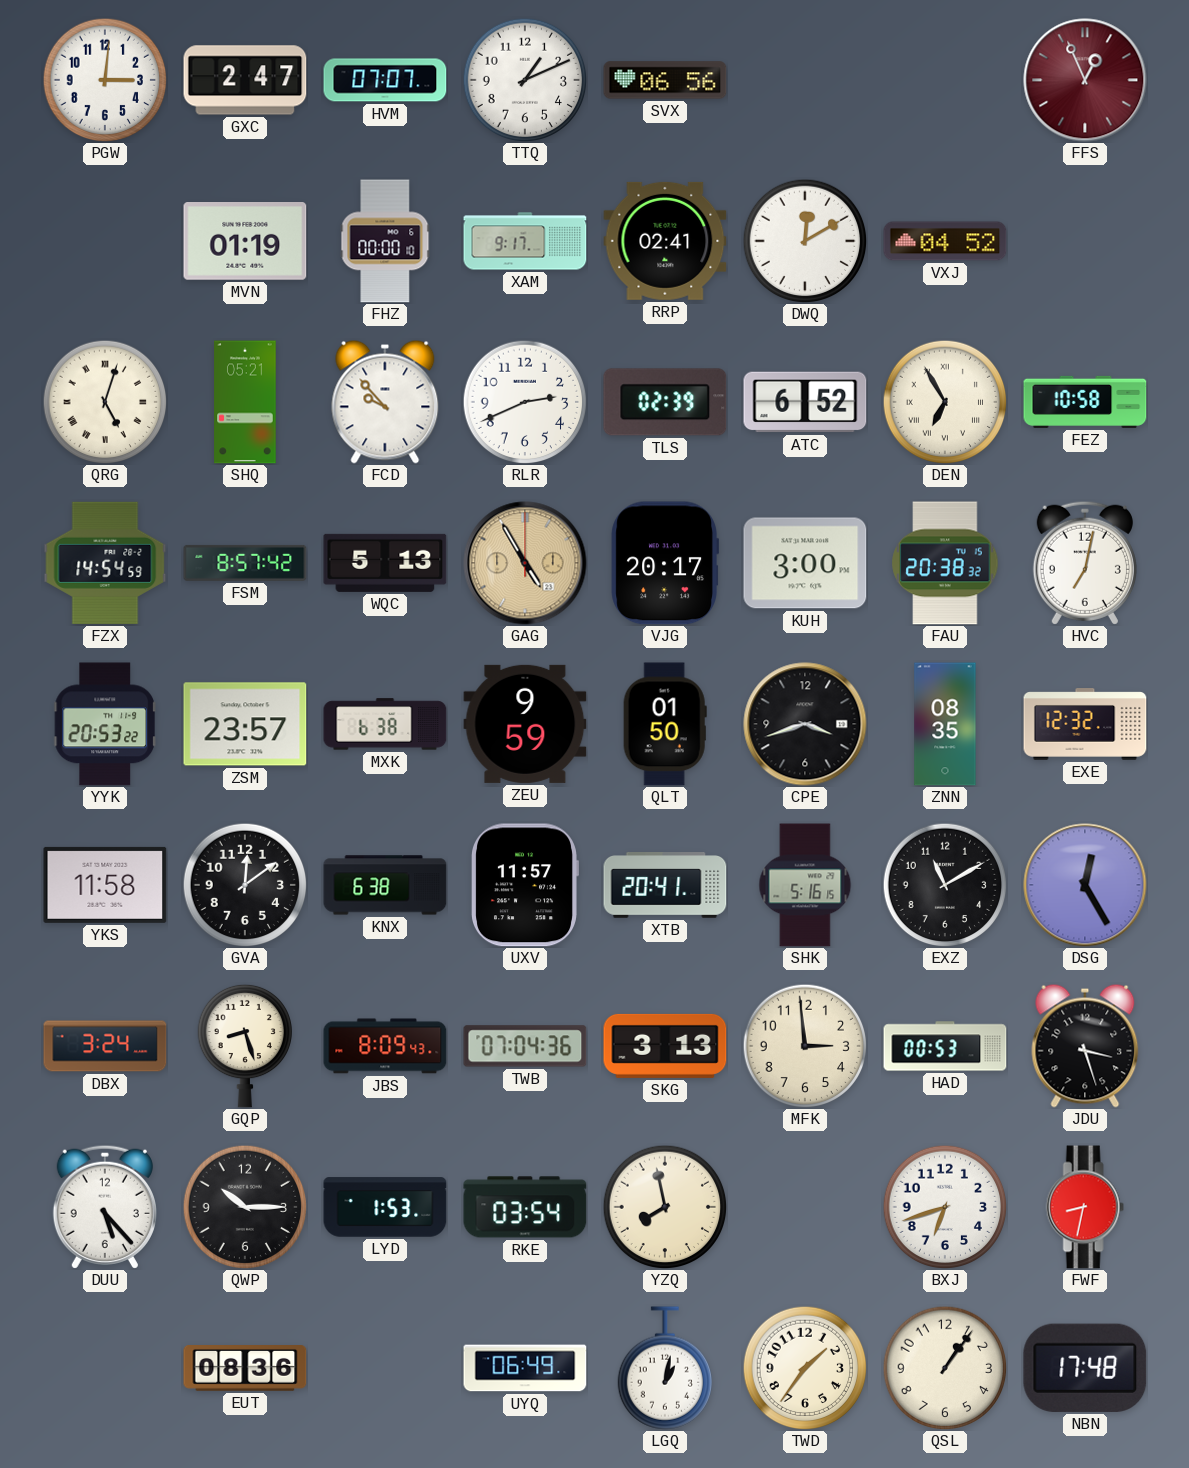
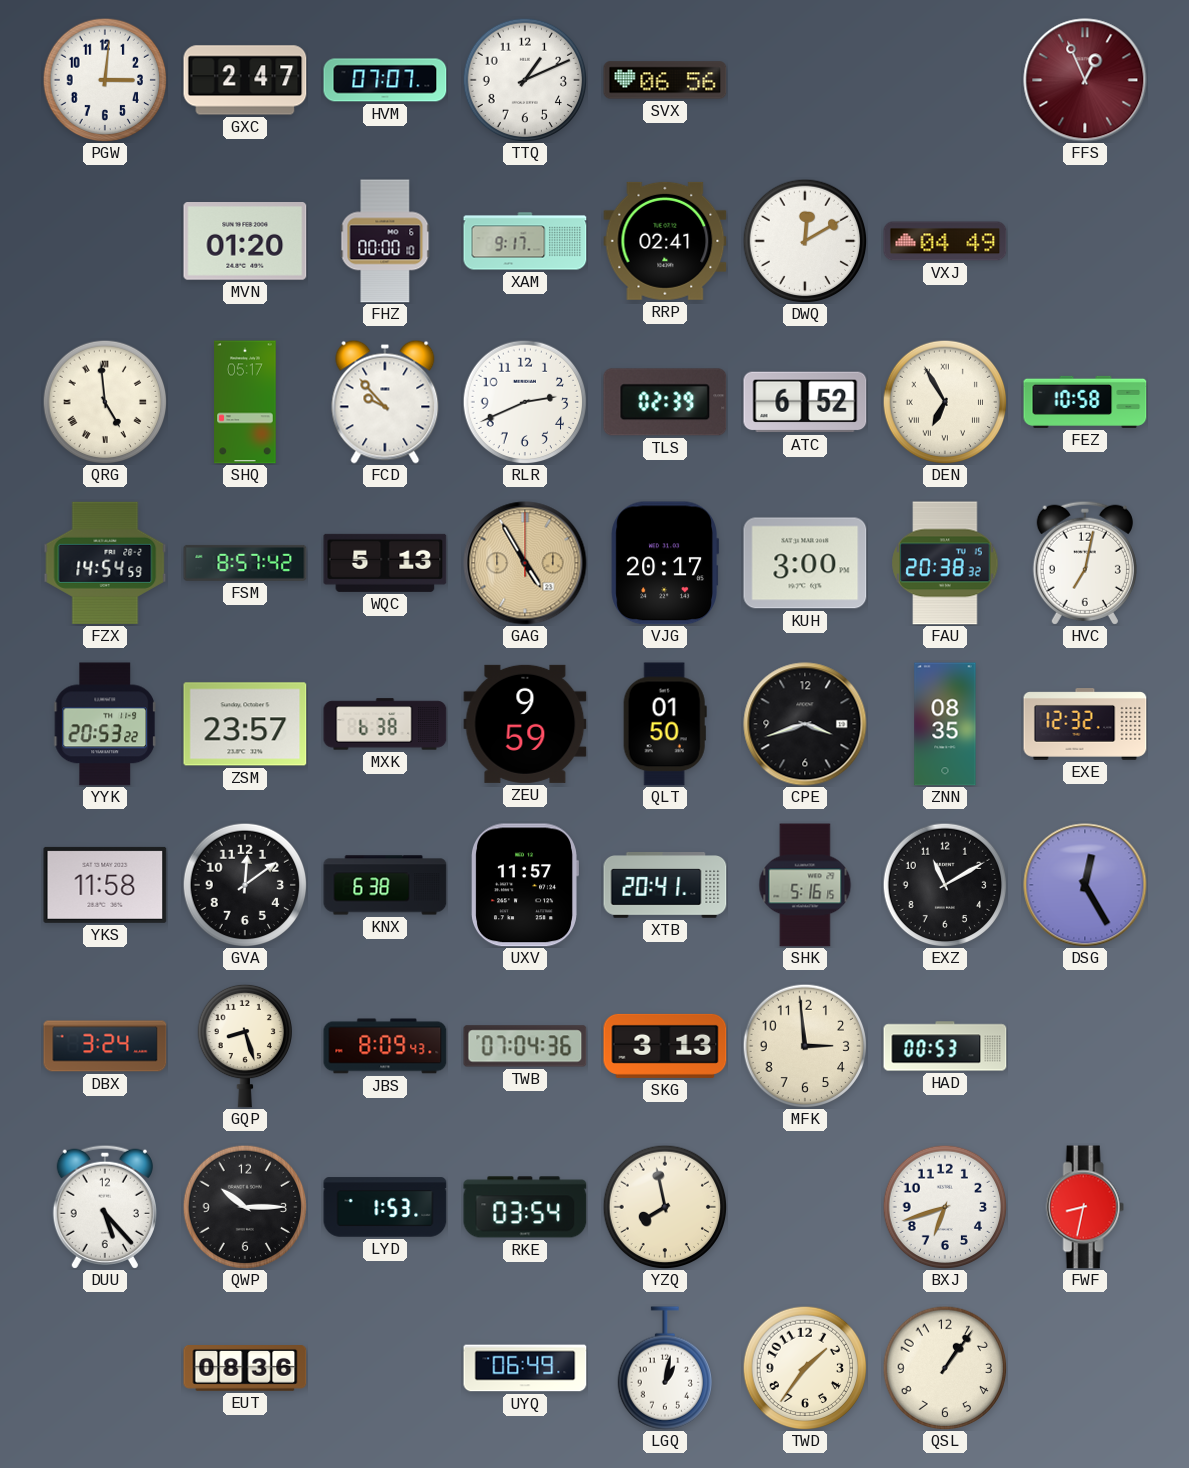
MVN: 01:19 -> 01:20
VXJ: 04:52 -> 04:49
QRG: 5:03 -> 4:59
SHQ: 05:21 -> 05:17
JDU: 3:27 -> none
NBN: 17:48 -> none
